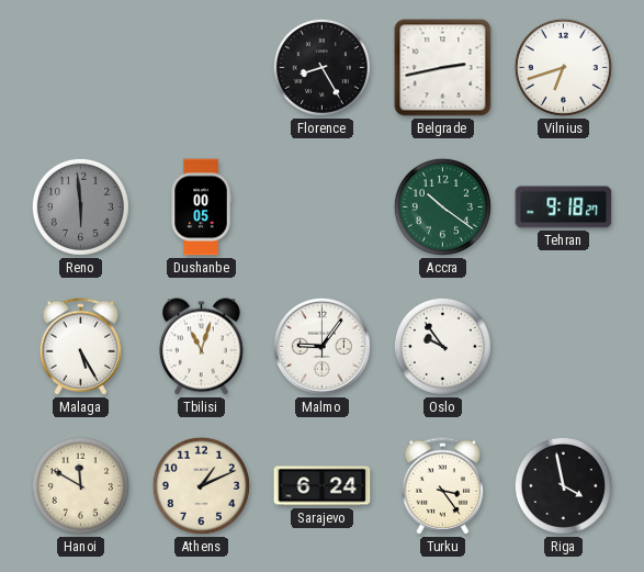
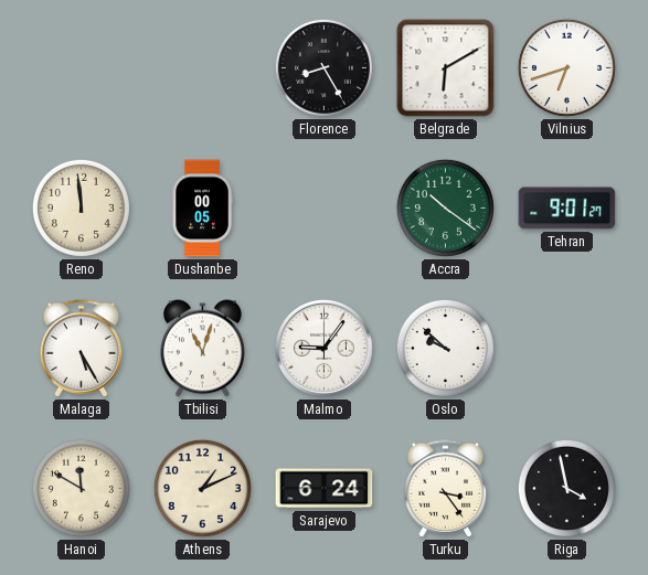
Belgrade: 2:43 -> 6:10
Reno: 5:59 -> 11:59
Reno dial: grey -> cream
Tehran: 9:18 -> 9:01
Oslo: 9:54 -> 9:52
